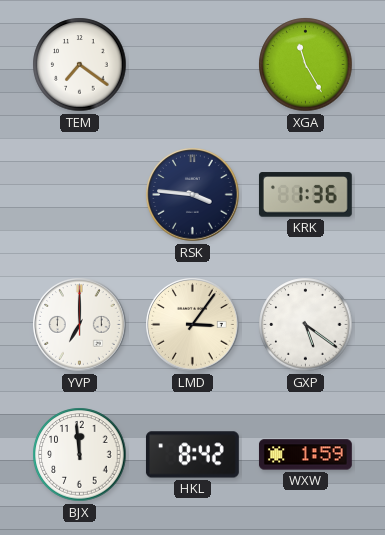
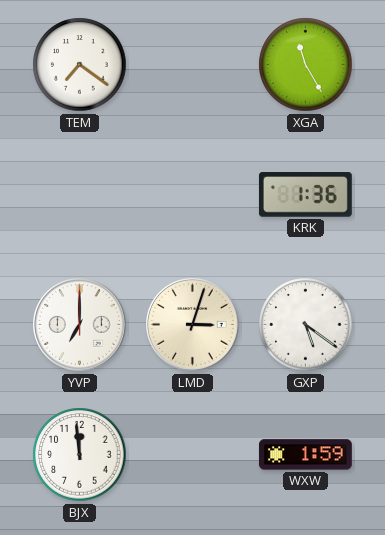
RSK: 3:46 -> none
LMD: 3:06 -> 3:03
HKL: 8:42 -> none
